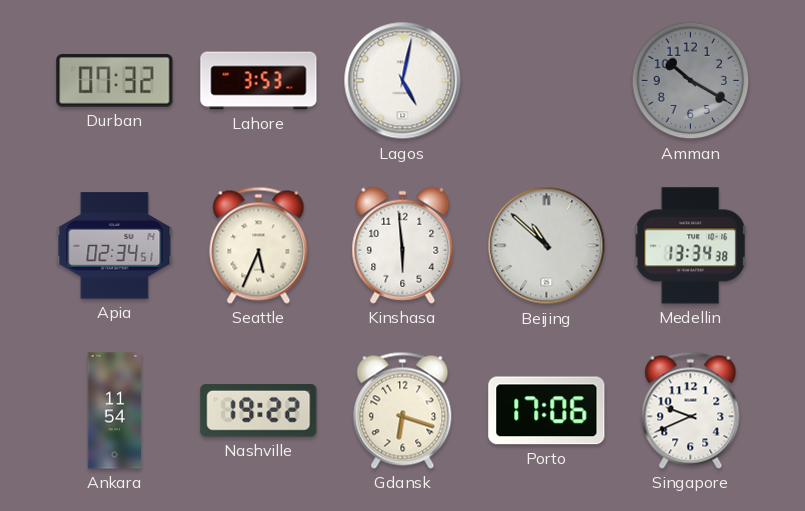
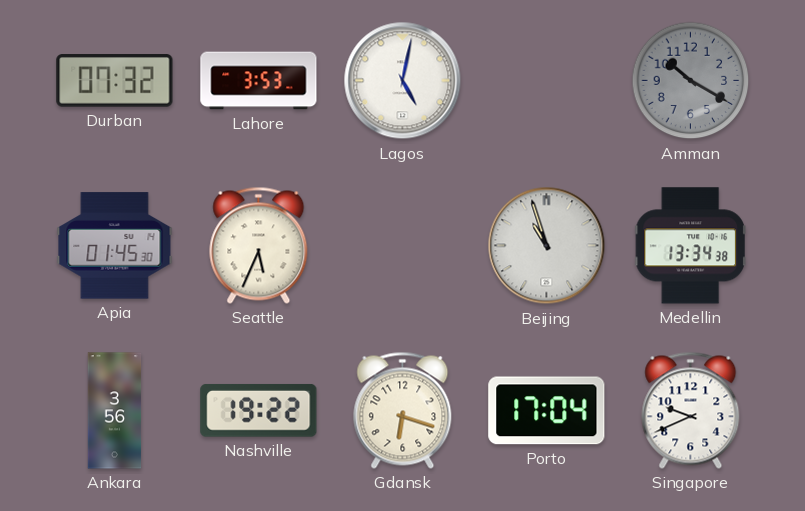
Apia: 02:34 -> 01:45
Kinshasa: 5:59 -> none
Beijing: 10:52 -> 10:57
Ankara: 11:54 -> 3:56
Porto: 17:06 -> 17:04
